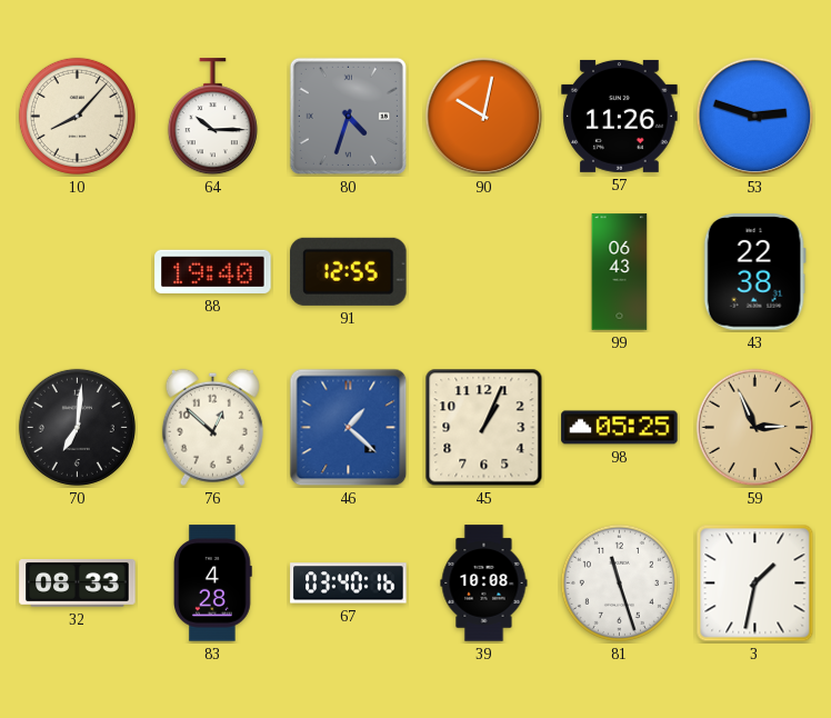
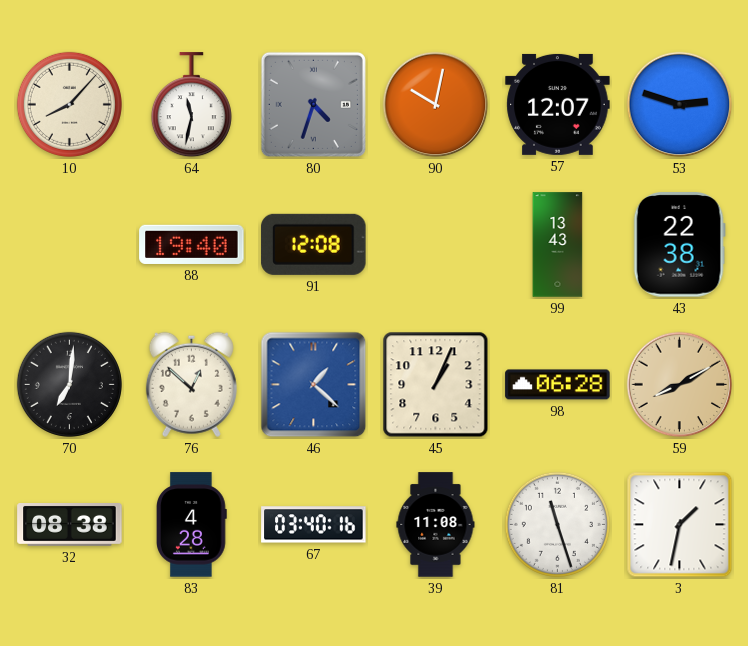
64: 10:15 -> 11:32
57: 11:26 -> 12:07
91: 12:55 -> 12:08
99: 06:43 -> 13:43
98: 05:25 -> 06:28
59: 2:56 -> 8:10
32: 08:33 -> 08:38
39: 10:08 -> 11:08
